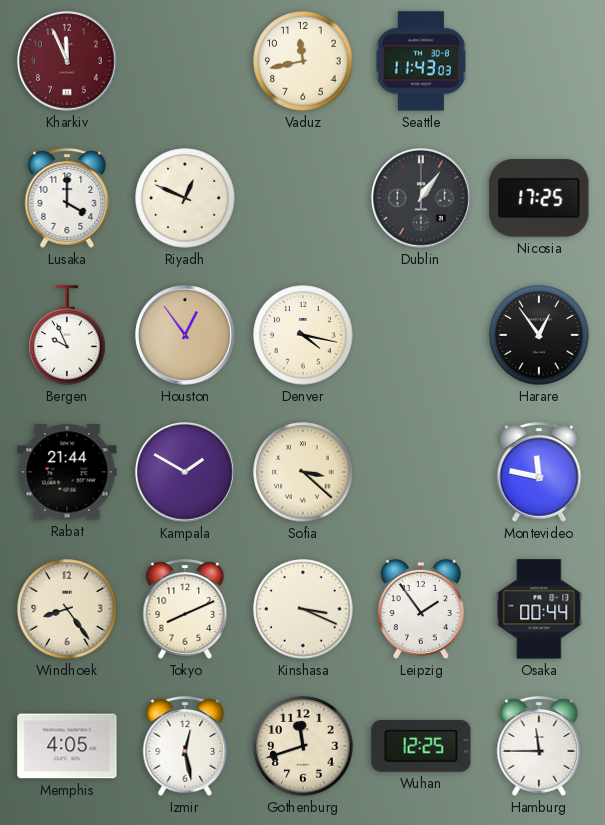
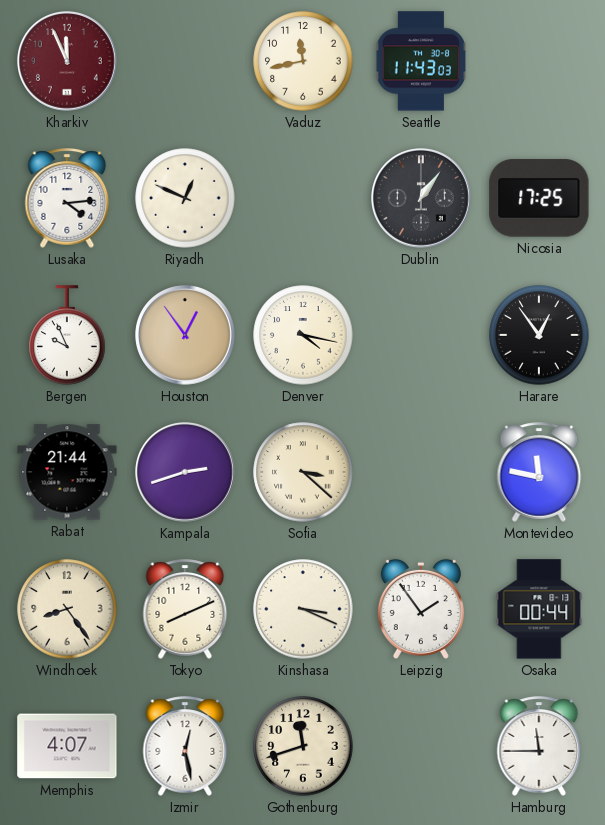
Lusaka: 4:00 -> 4:14
Kampala: 1:50 -> 2:42
Memphis: 4:05 -> 4:07
Wuhan: 12:25 -> none
